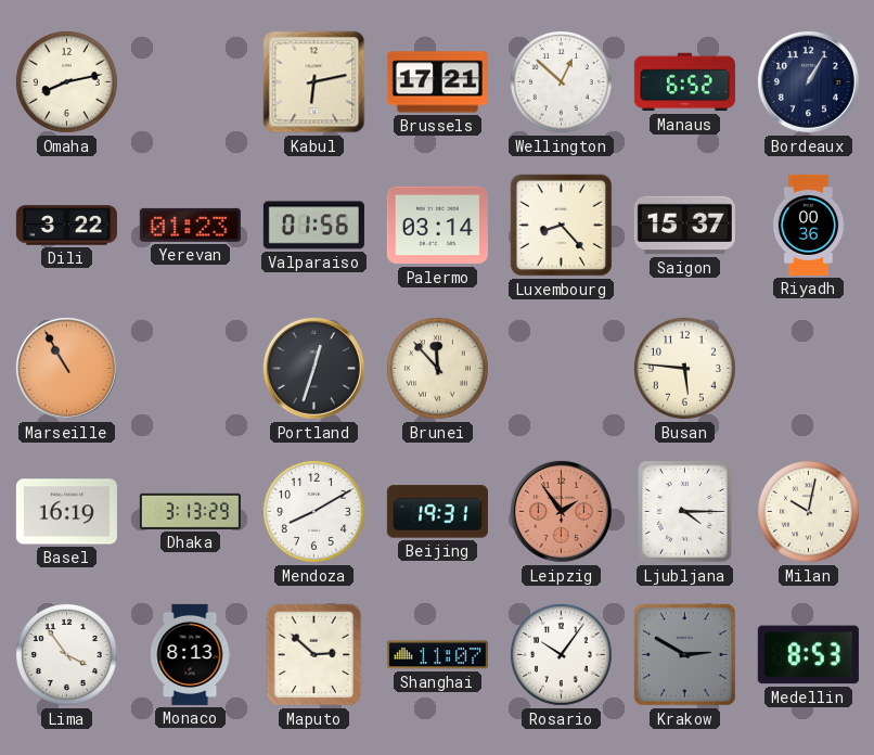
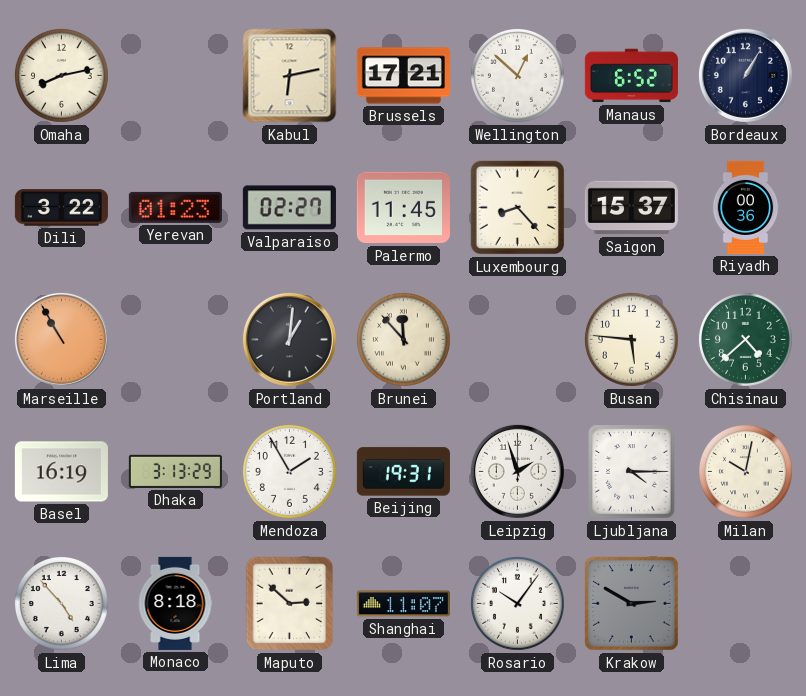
Valparaiso: 01:56 -> 02:27
Palermo: 03:14 -> 11:45
Portland: 12:33 -> 1:01
Chisinau: none -> 4:38
Mendoza: 8:10 -> 1:55
Leipzig: 1:54 -> 1:57
Leipzig dial: salmon -> white
Lima: 3:54 -> 4:53
Monaco: 8:13 -> 8:18
Medellin: 8:53 -> none
